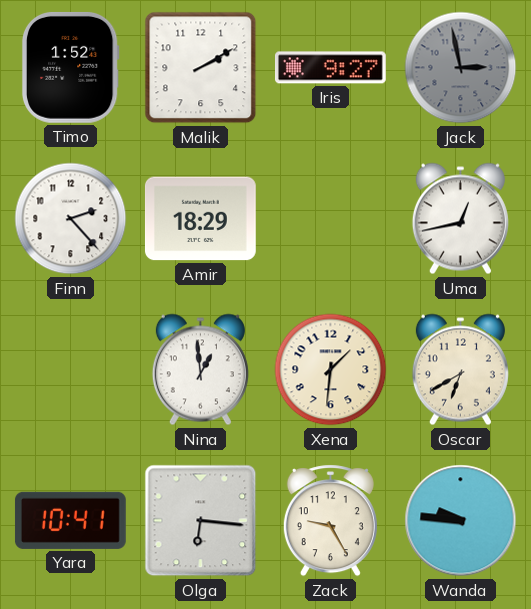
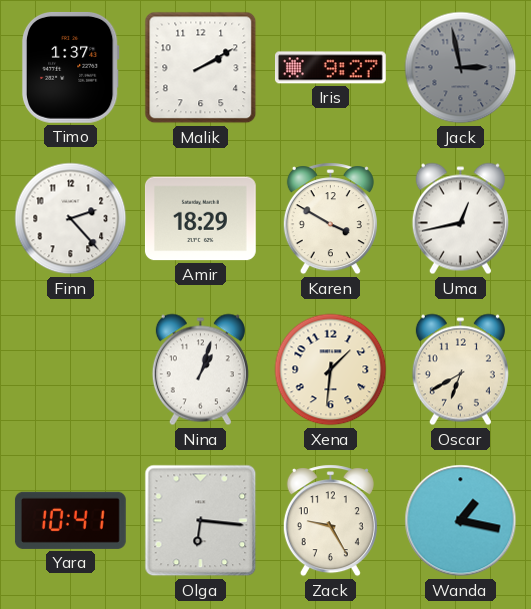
Timo: 1:52 -> 1:37
Karen: none -> 3:50
Nina: 12:59 -> 1:03
Wanda: 9:46 -> 1:17
